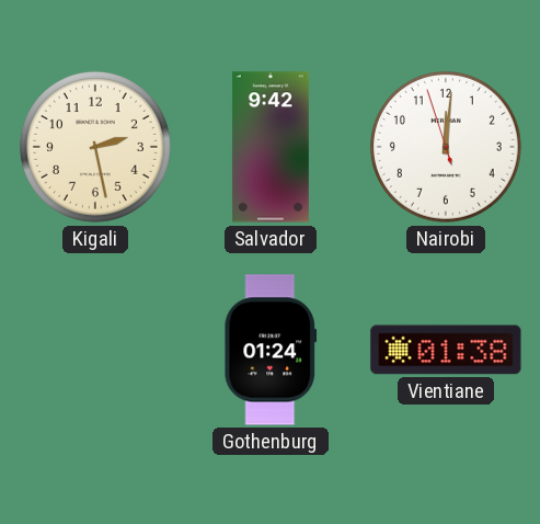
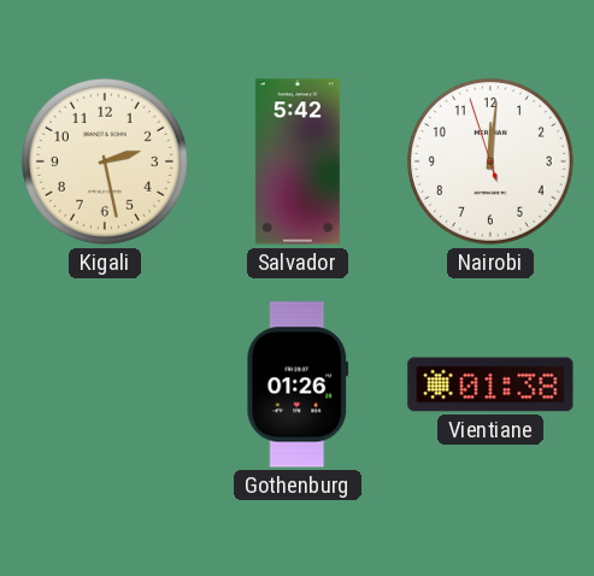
Salvador: 9:42 -> 5:42
Gothenburg: 01:24 -> 01:26
